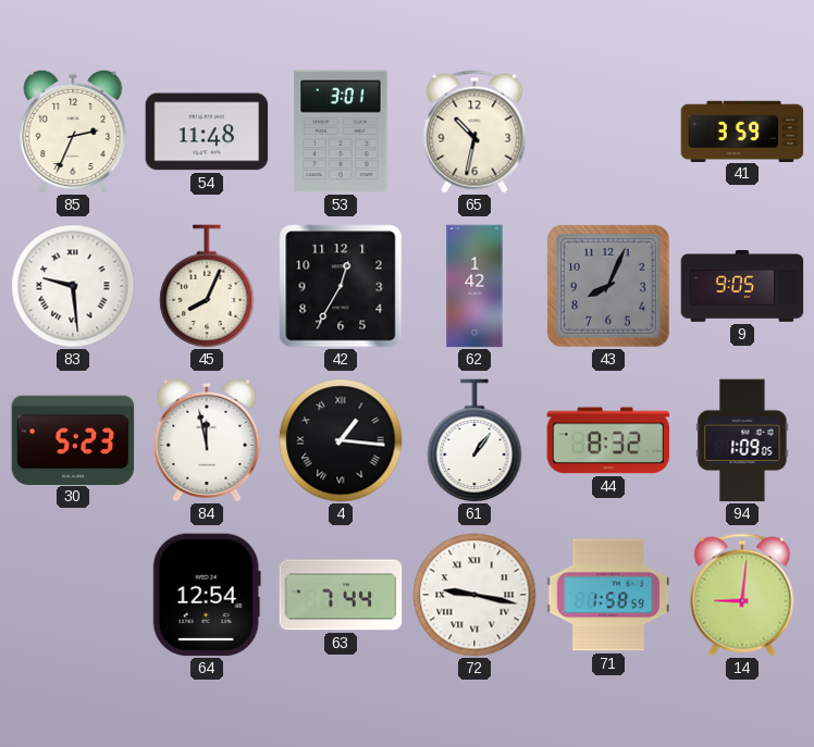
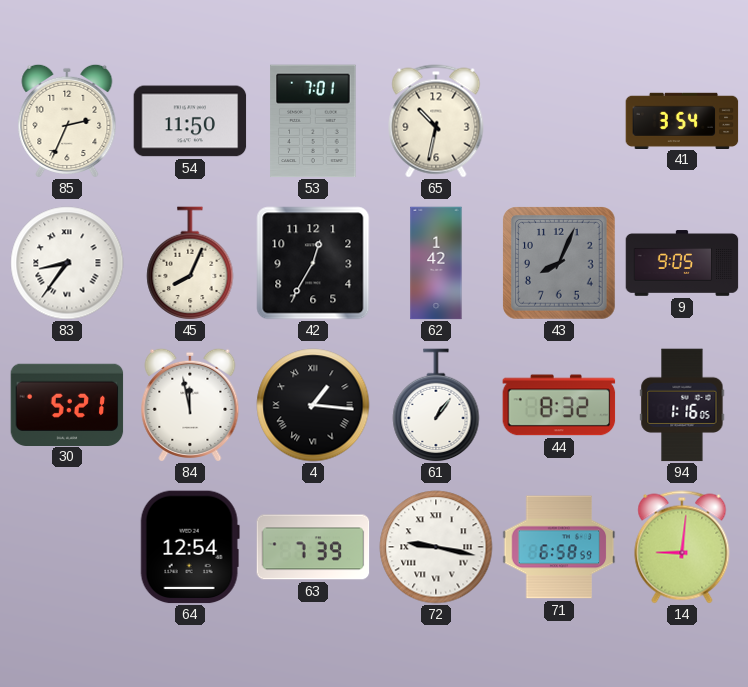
54: 11:48 -> 11:50
53: 3:01 -> 7:01
41: 3:59 -> 3:54
83: 9:29 -> 8:36
30: 5:23 -> 5:21
94: 1:09 -> 1:16
63: 7:44 -> 7:39
71: 1:58 -> 6:58
